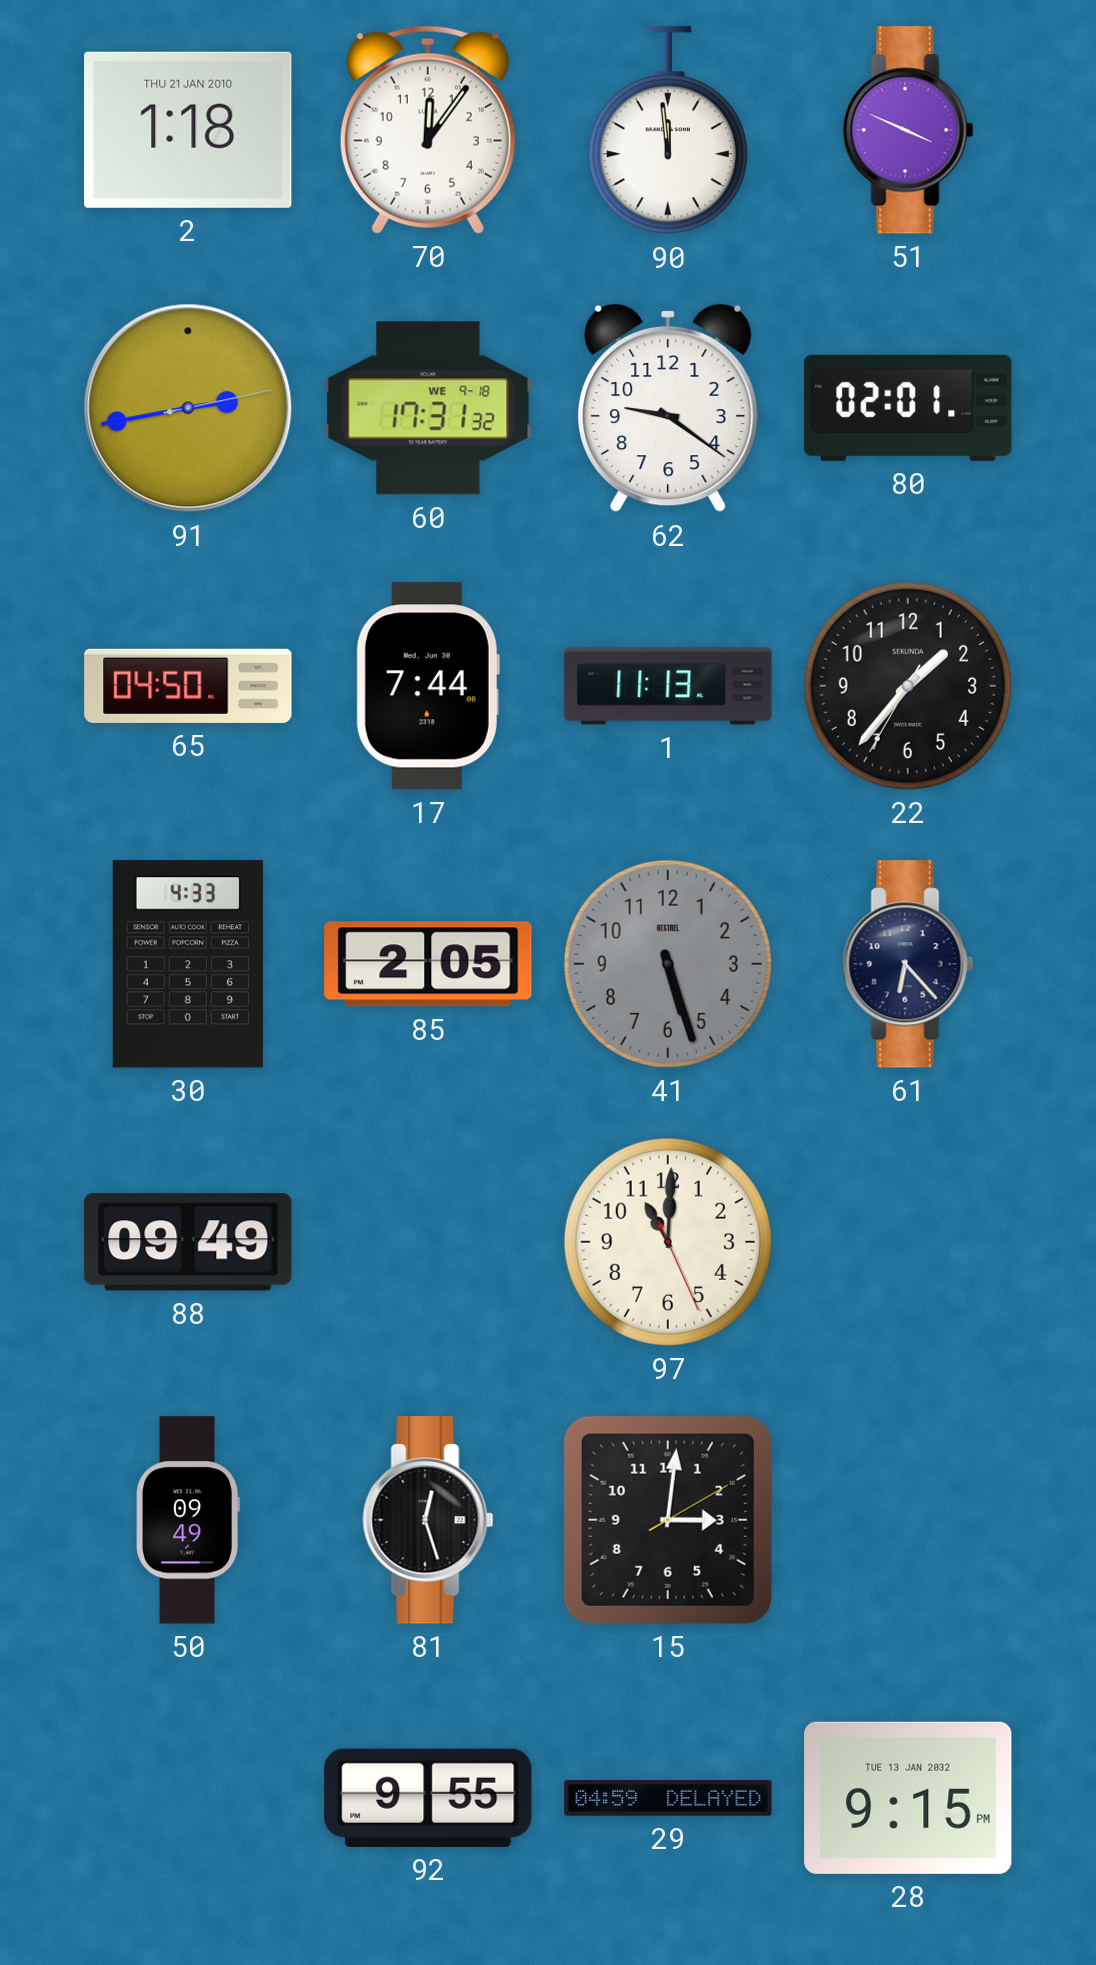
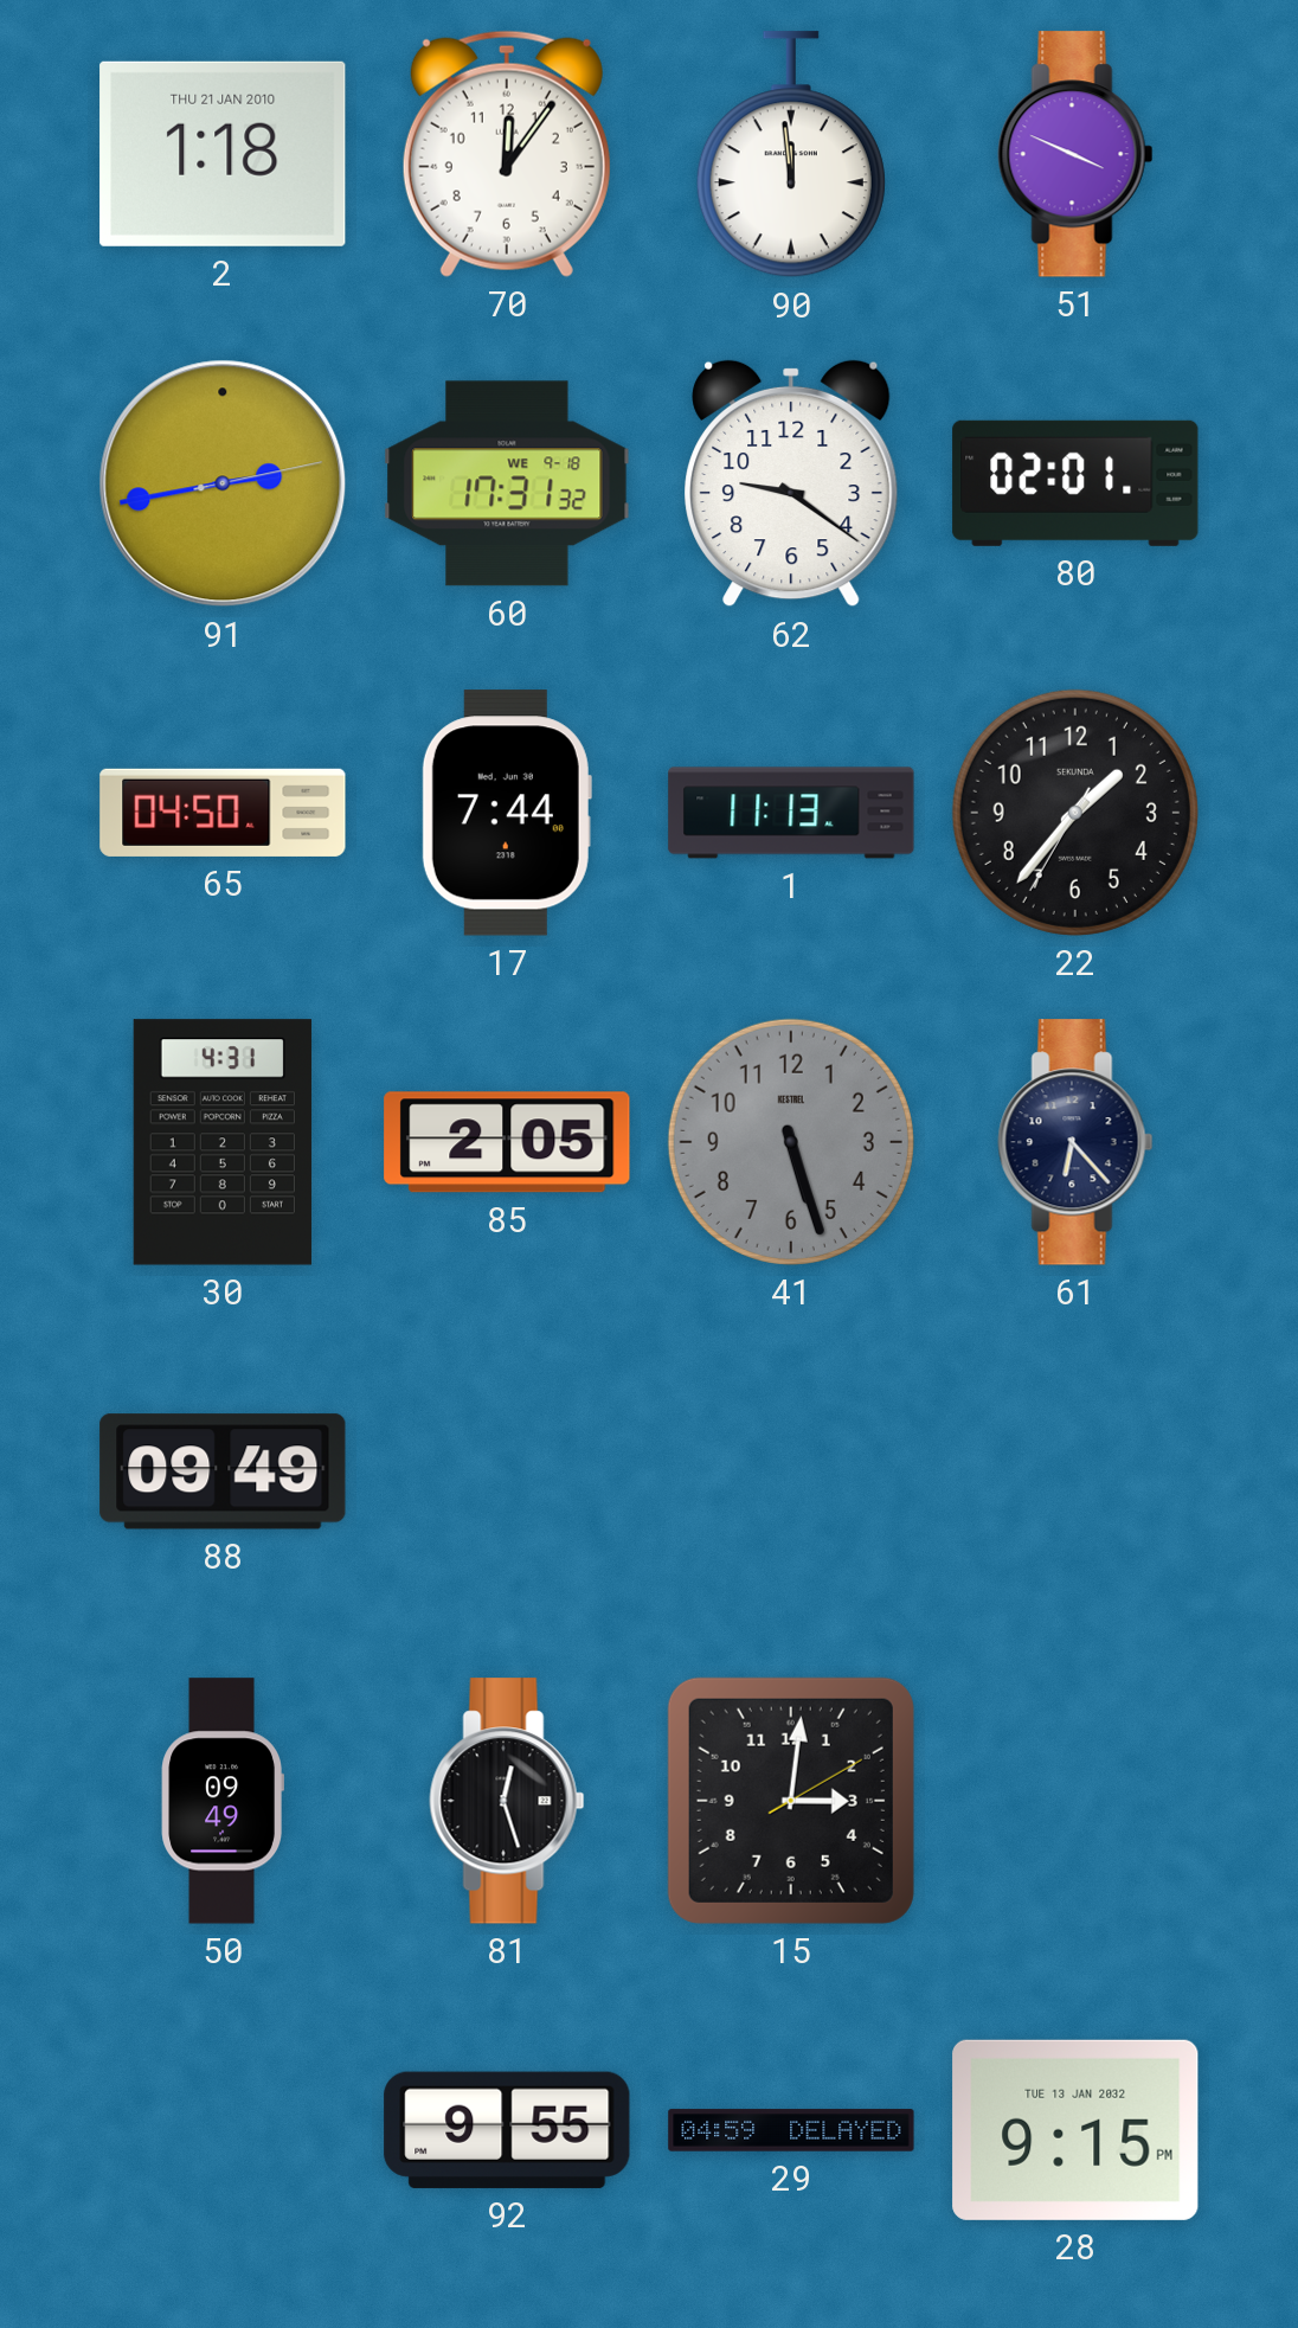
30: 4:33 -> 4:31
97: 11:00 -> none
